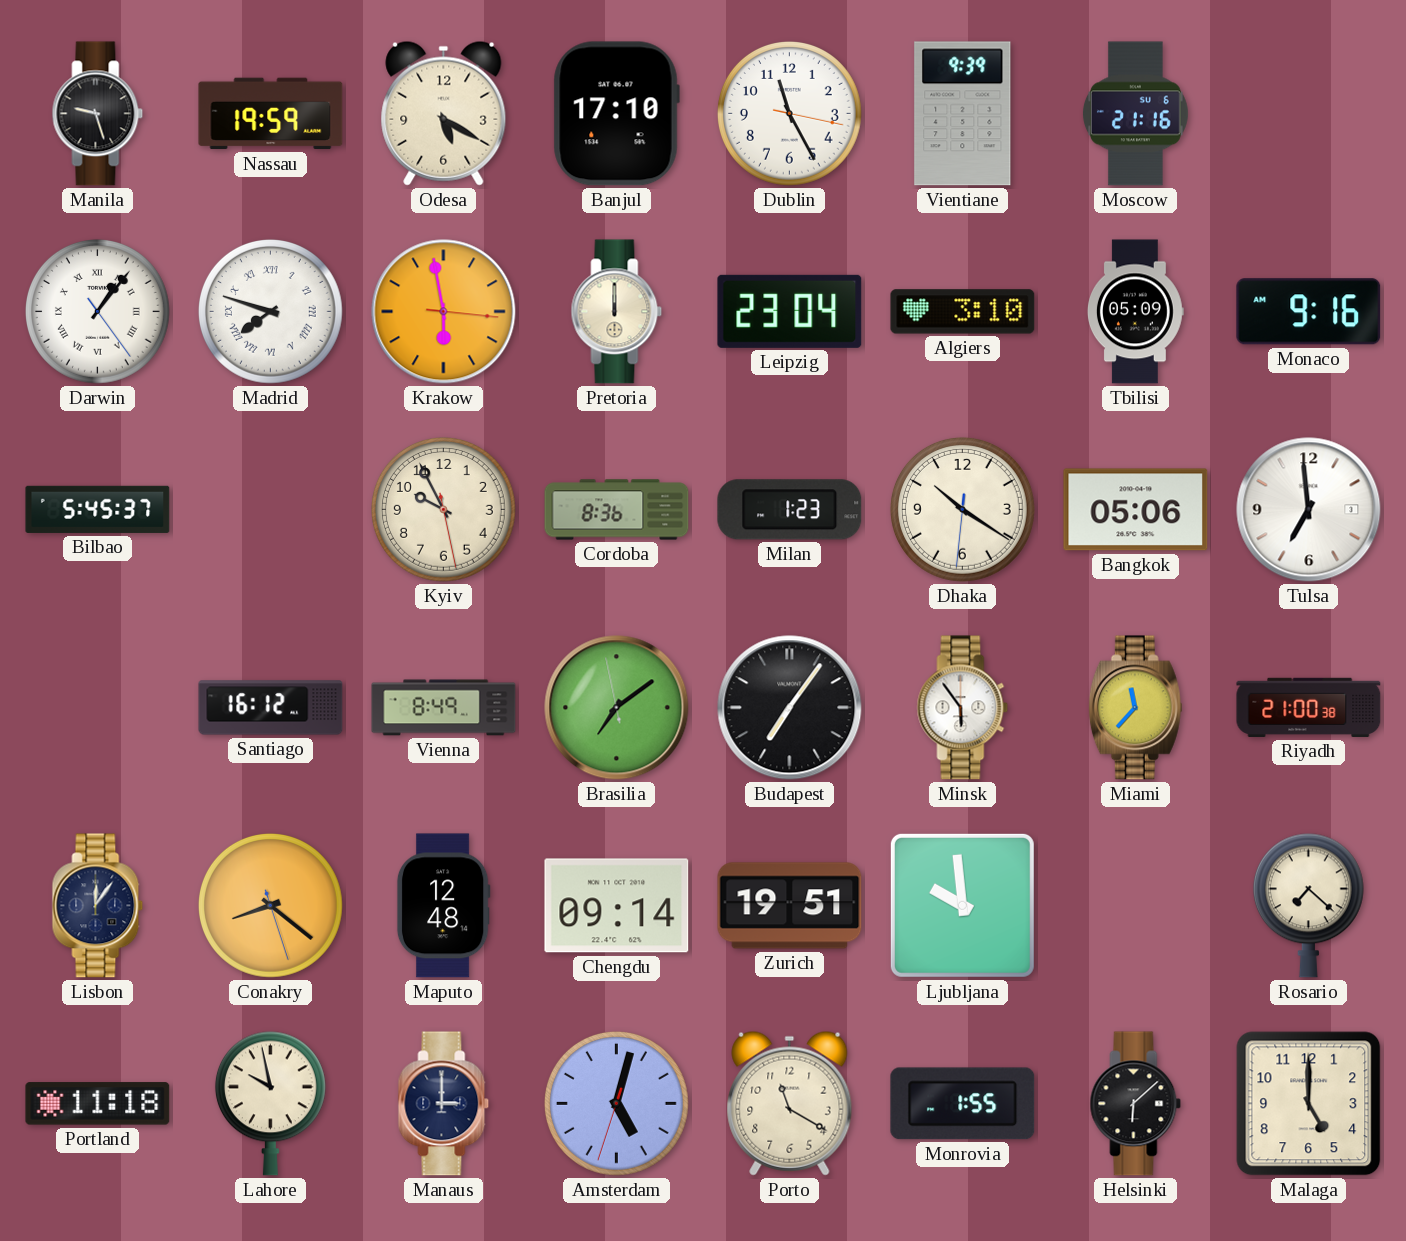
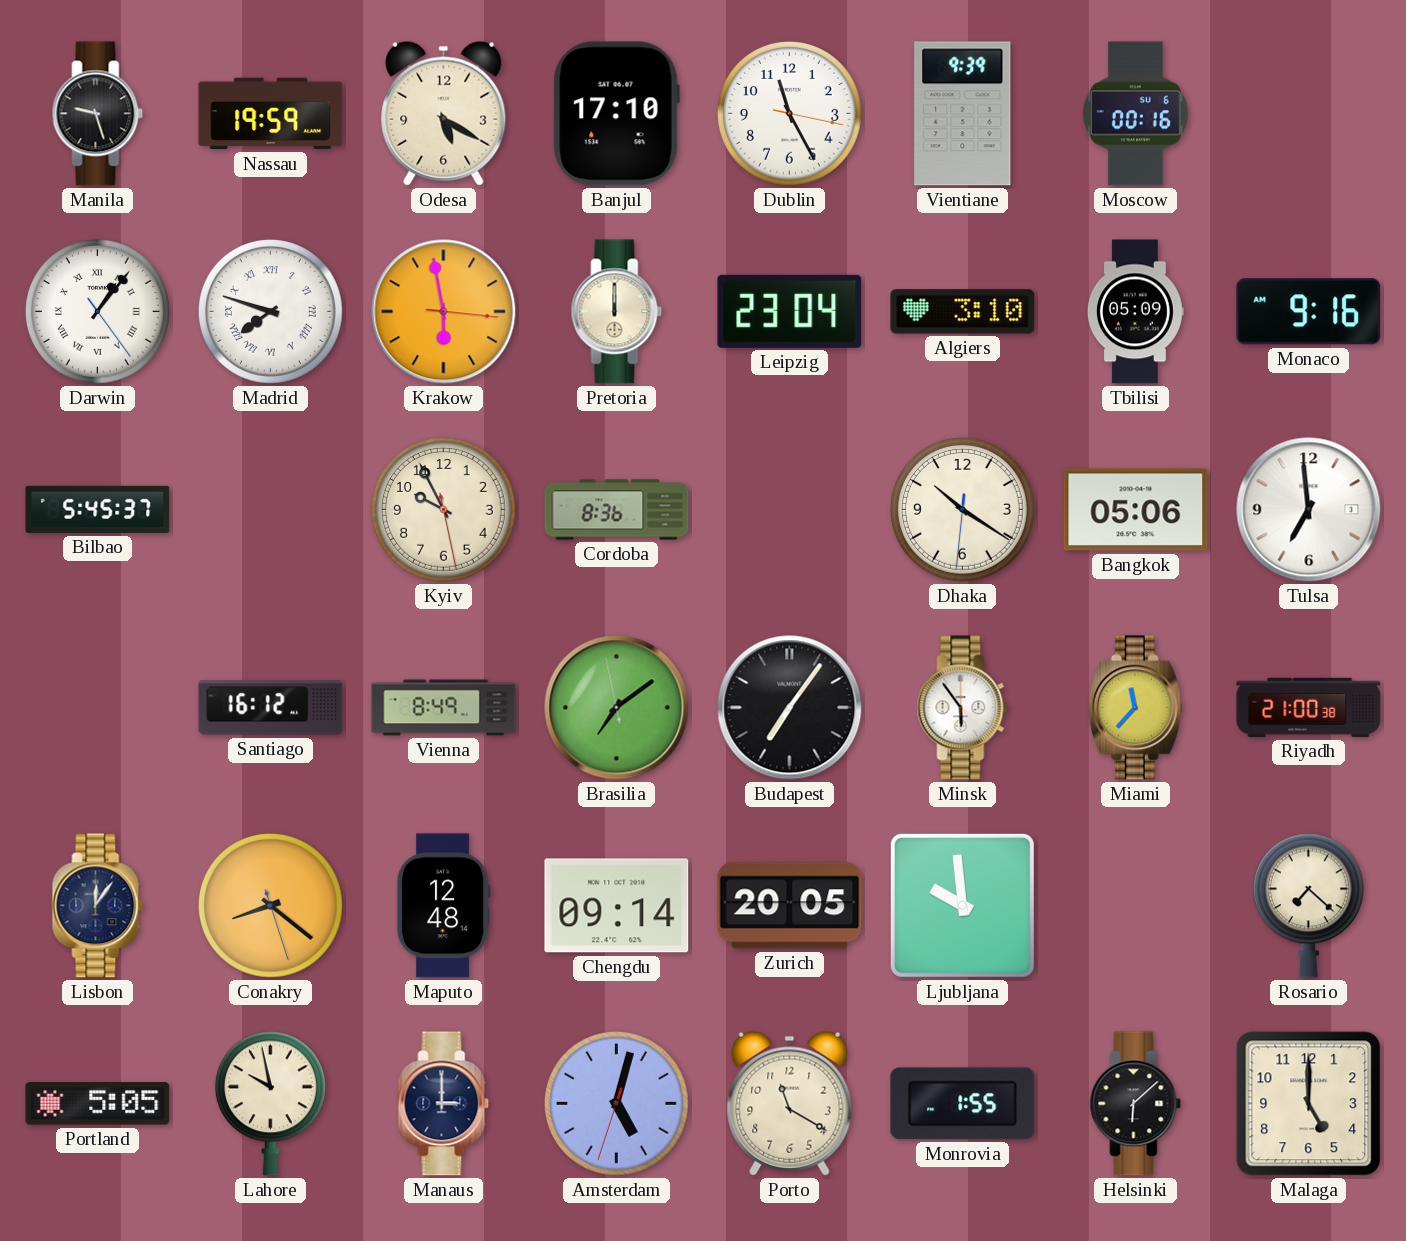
Moscow: 21:16 -> 00:16
Milan: 1:23 -> none
Zurich: 19:51 -> 20:05
Portland: 11:18 -> 5:05
